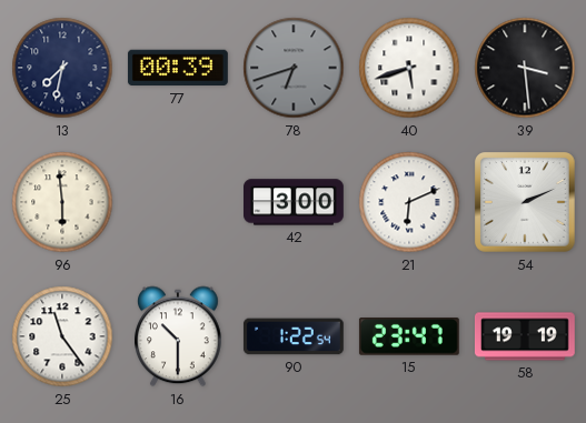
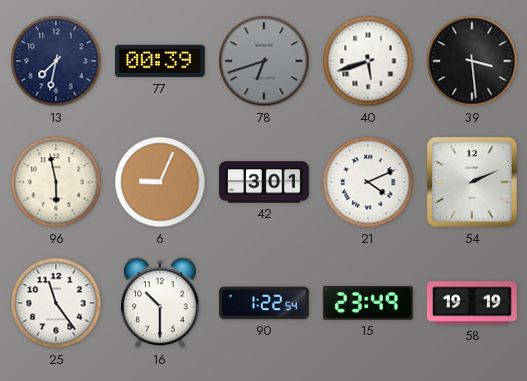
96: 5:59 -> 5:58
6: none -> 9:04
42: 3:00 -> 3:01
21: 6:11 -> 4:11
15: 23:47 -> 23:49
